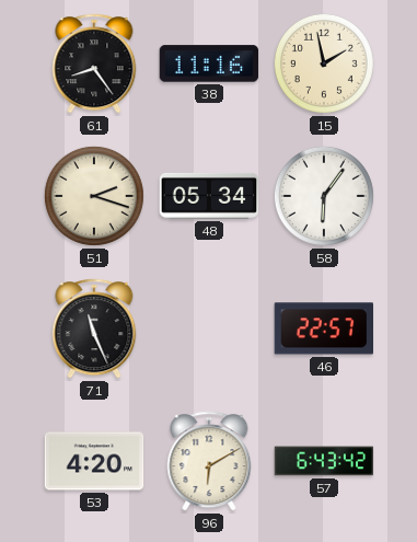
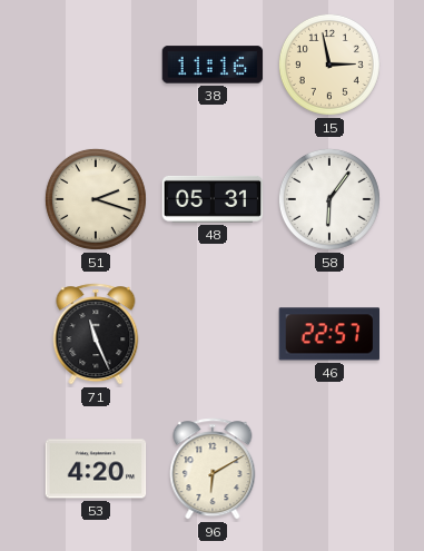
61: 8:24 -> none
15: 1:58 -> 2:58
48: 05:34 -> 05:31
57: 6:43 -> none
